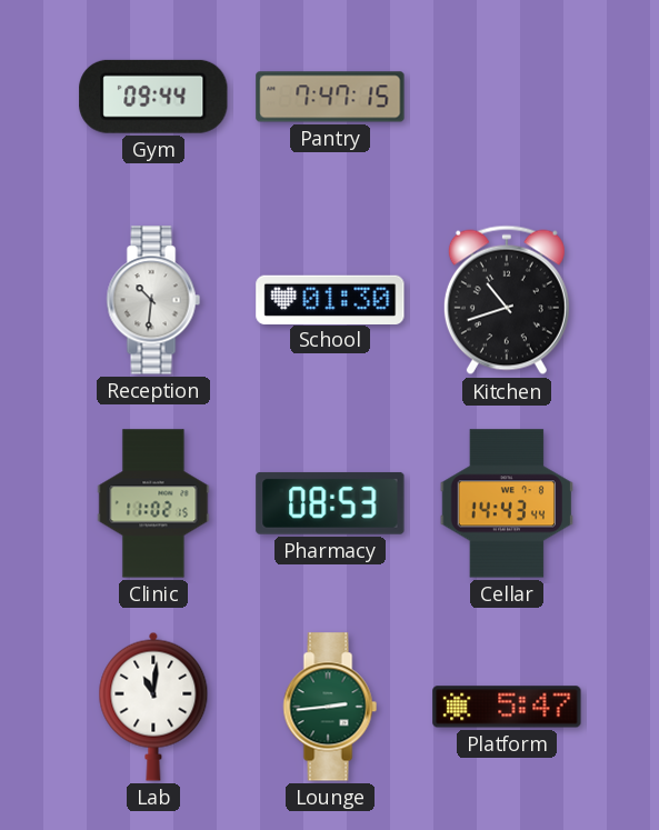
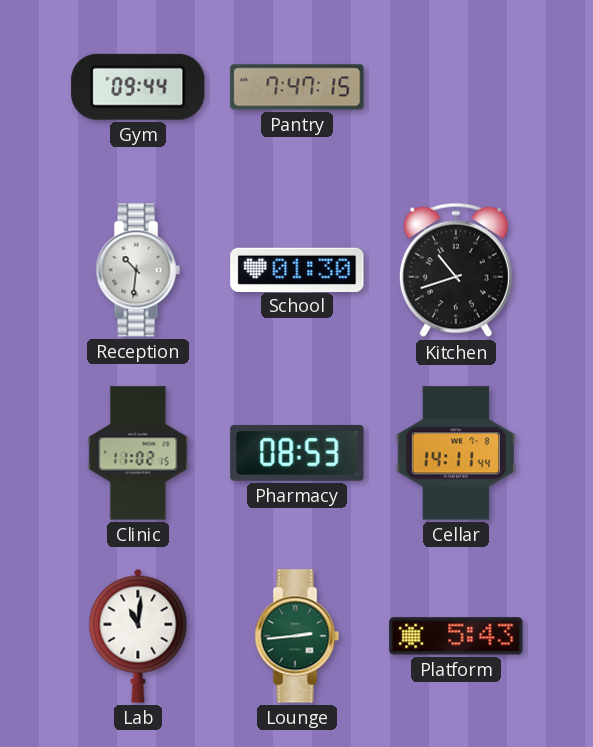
Cellar: 14:43 -> 14:11
Platform: 5:47 -> 5:43
